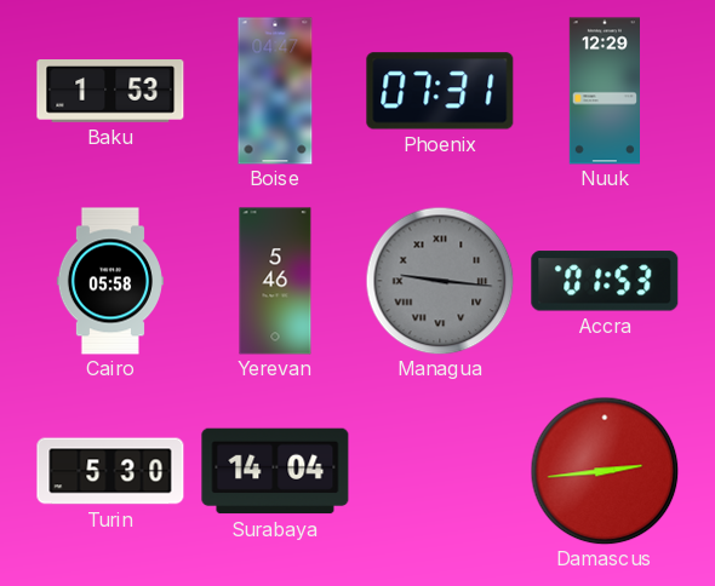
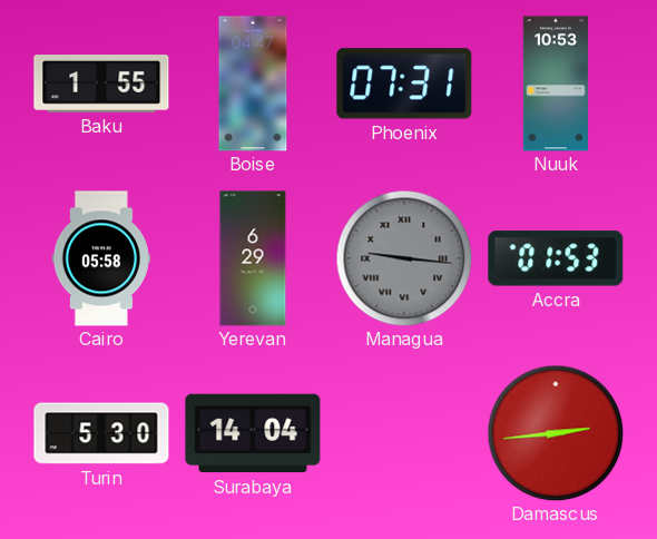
Baku: 1:53 -> 1:55
Nuuk: 12:29 -> 10:53
Yerevan: 5:46 -> 6:29
